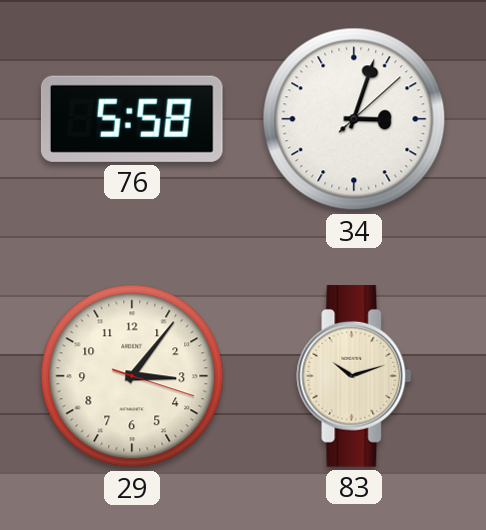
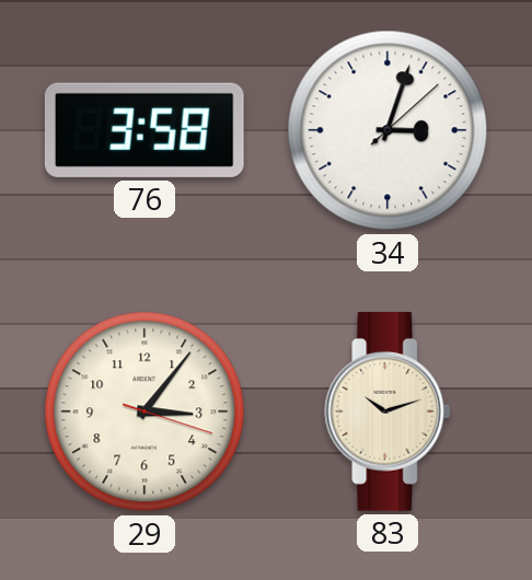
76: 5:58 -> 3:58
